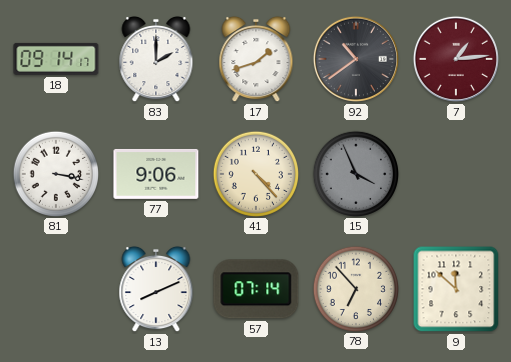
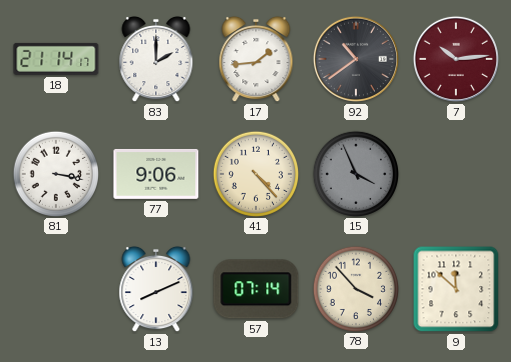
18: 09:14 -> 21:14
17: 1:42 -> 1:44
7: 1:14 -> 10:14
78: 6:53 -> 3:53
